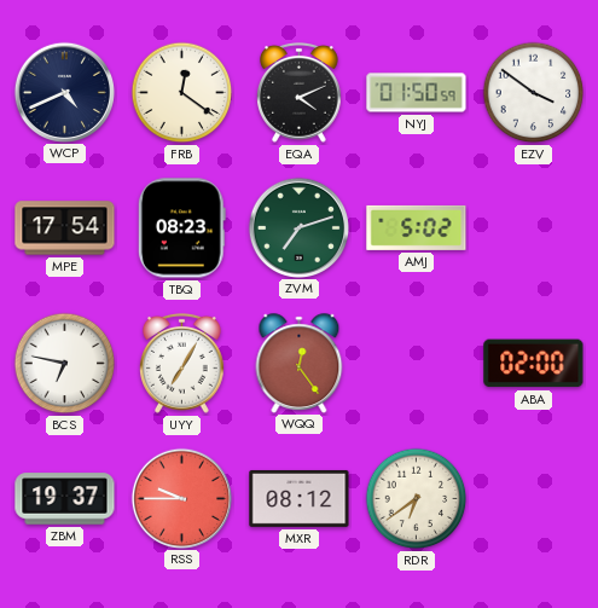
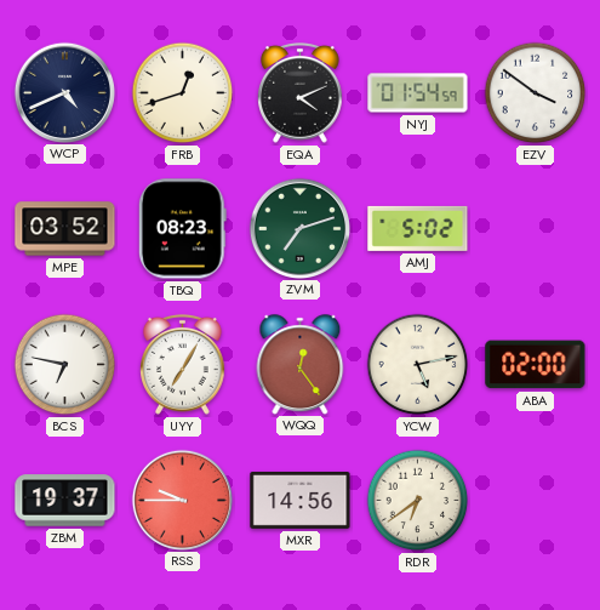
FRB: 12:21 -> 12:42
NYJ: 01:50 -> 01:54
MPE: 17:54 -> 03:52
YCW: none -> 5:13
MXR: 08:12 -> 14:56
